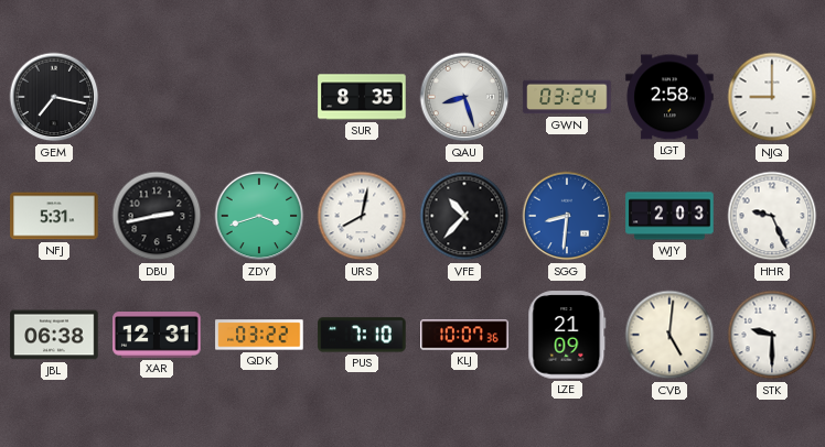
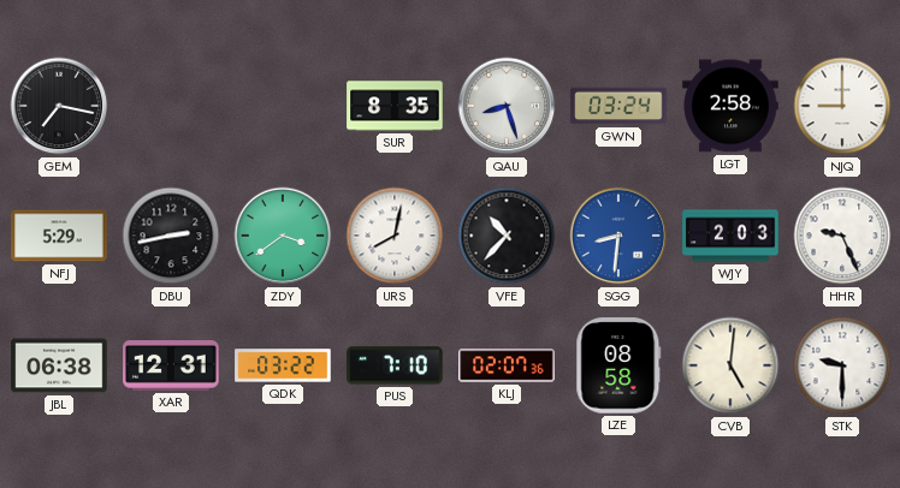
NFJ: 5:31 -> 5:29
ZDY: 3:42 -> 3:39
KLJ: 10:07 -> 02:07
LZE: 21:09 -> 08:58
